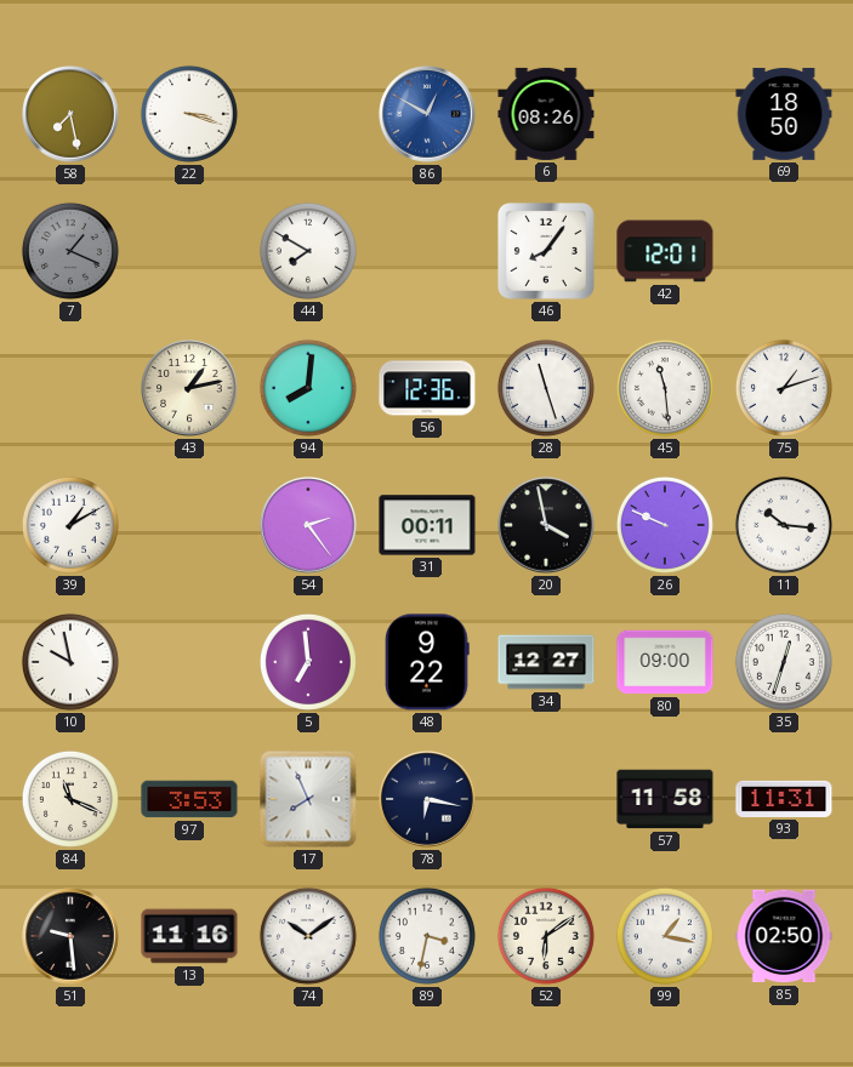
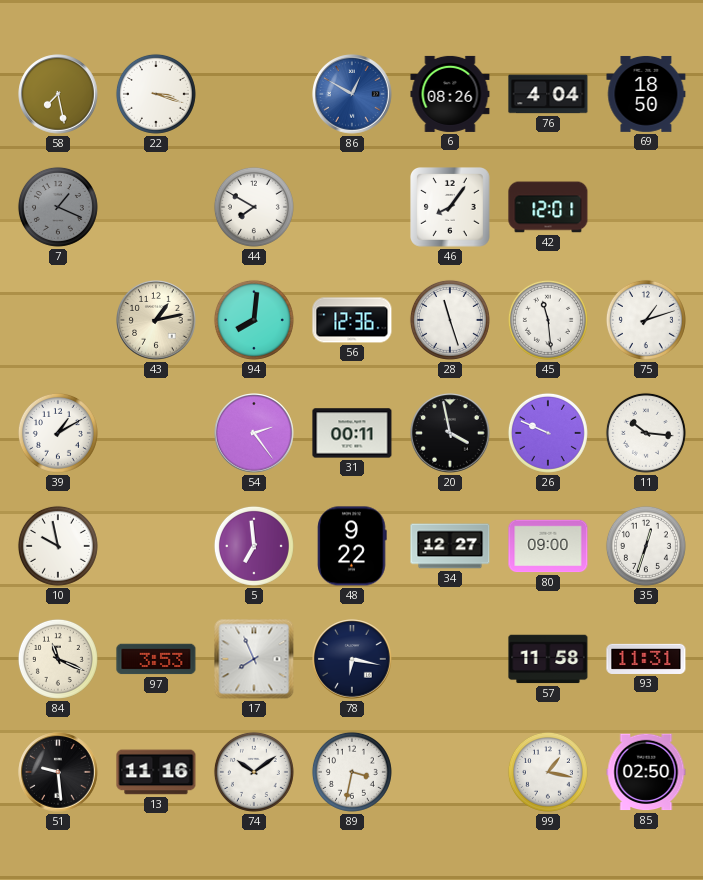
76: none -> 4:04
52: 6:09 -> none
